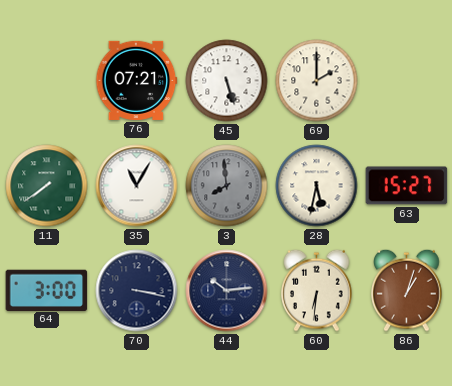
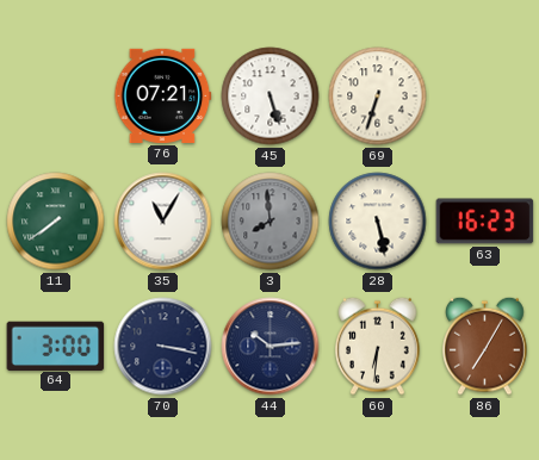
69: 2:00 -> 6:33
28: 5:32 -> 5:28
63: 15:27 -> 16:23
86: 1:03 -> 7:05
